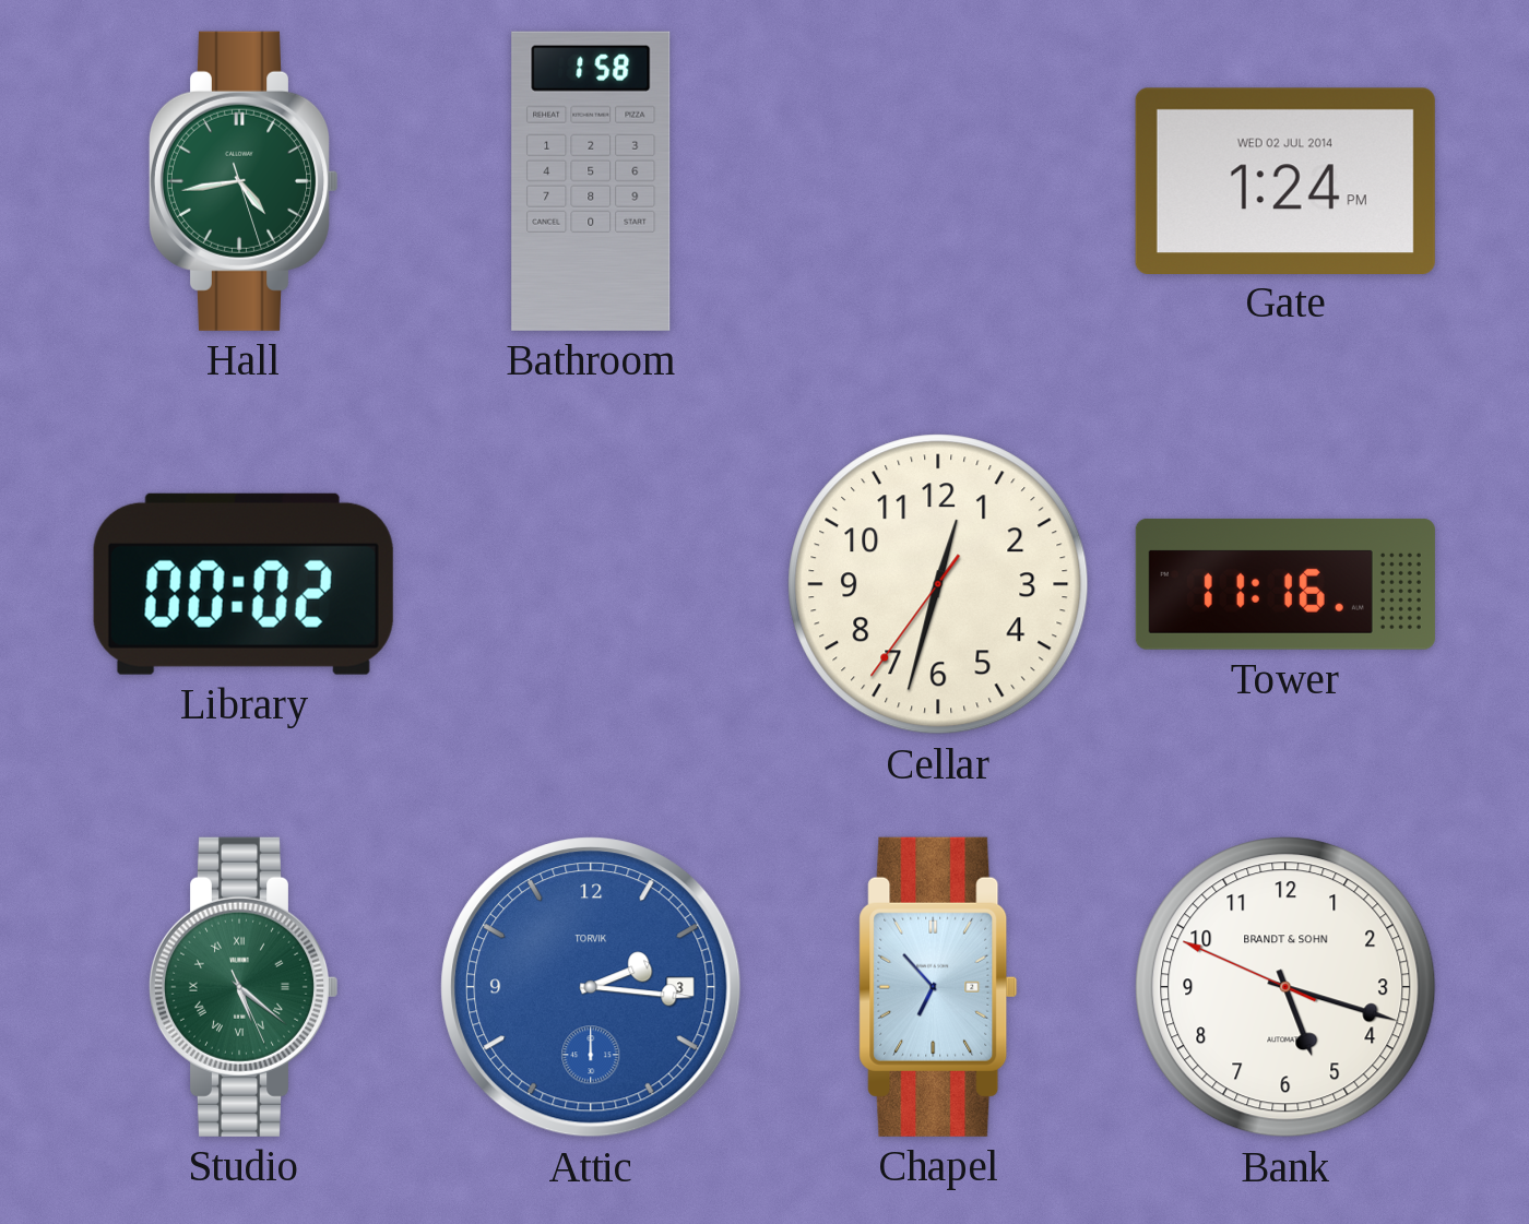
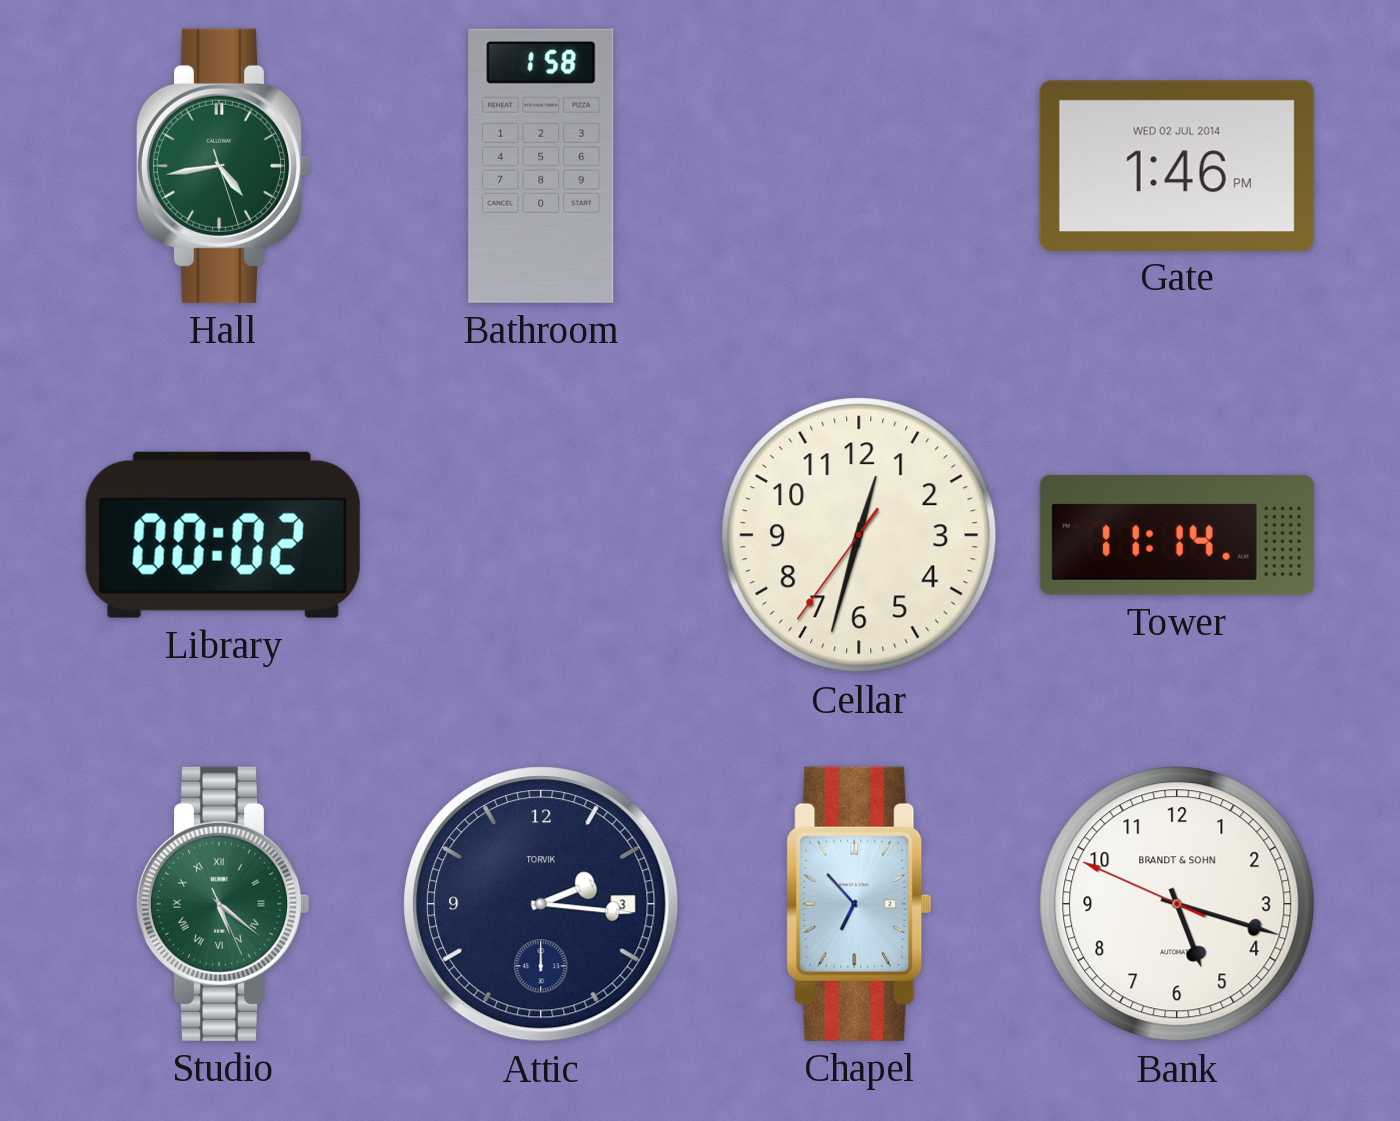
Gate: 1:24 -> 1:46
Tower: 11:16 -> 11:14
Attic dial: blue -> navy
